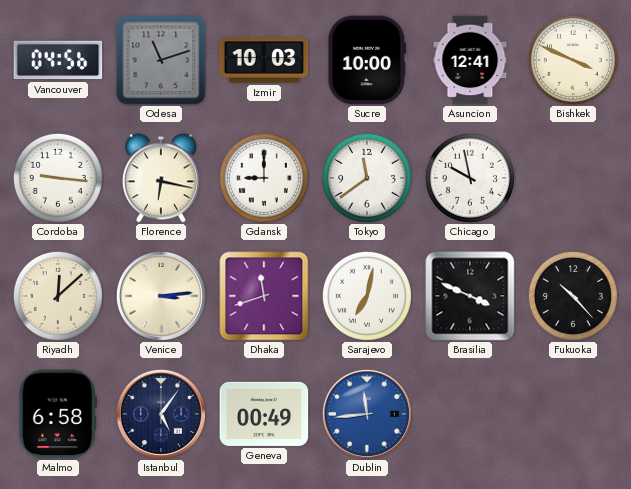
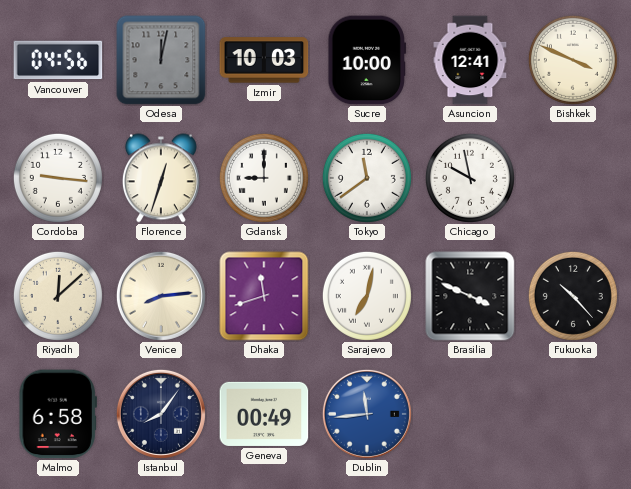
Odesa: 11:12 -> 12:02
Florence: 6:17 -> 12:33
Venice: 3:14 -> 8:14
Istanbul: 5:06 -> 8:06
